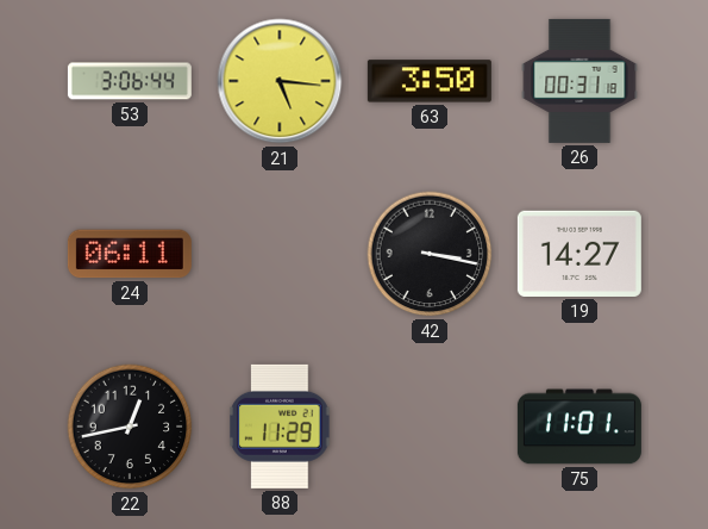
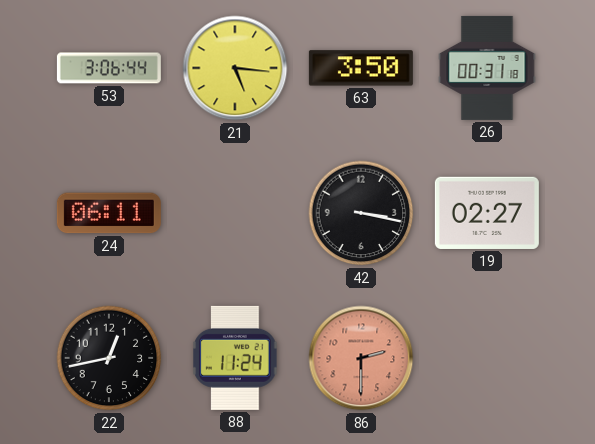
19: 14:27 -> 02:27
88: 11:29 -> 11:24
86: none -> 2:30
75: 11:01 -> none
